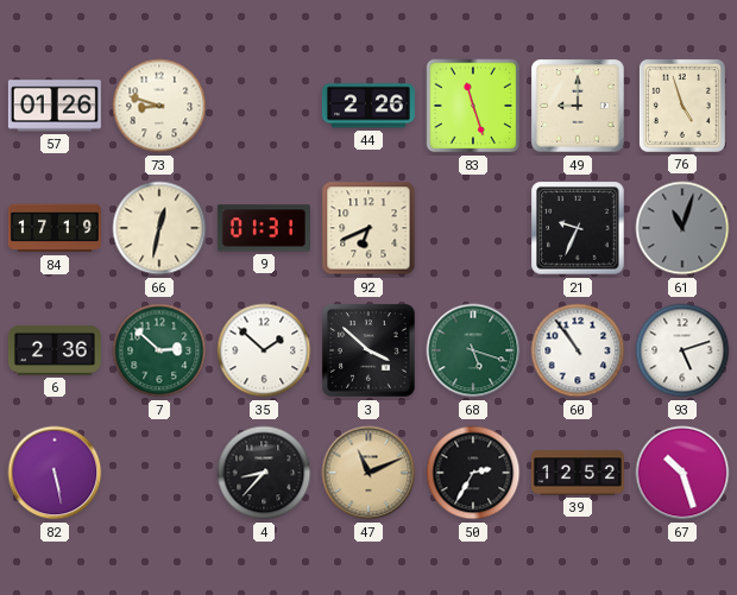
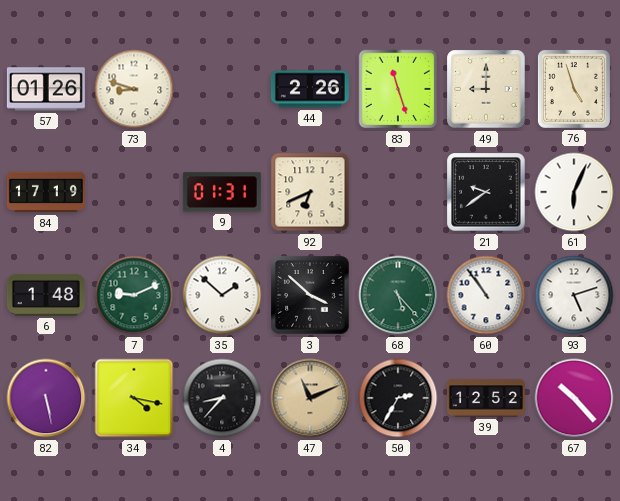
66: 12:32 -> none
21: 9:34 -> 9:39
61: 11:03 -> 6:04
61 dial: grey -> white
6: 2:36 -> 1:48
7: 2:52 -> 9:11
68: 5:18 -> 5:23
34: none -> 4:17
67: 10:27 -> 10:23
